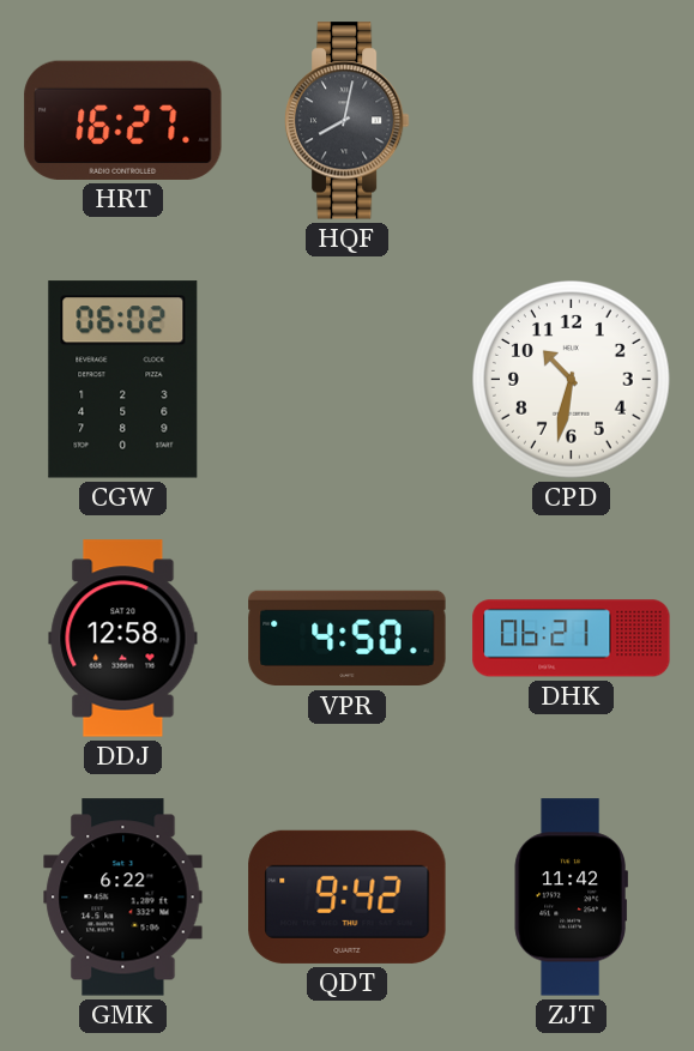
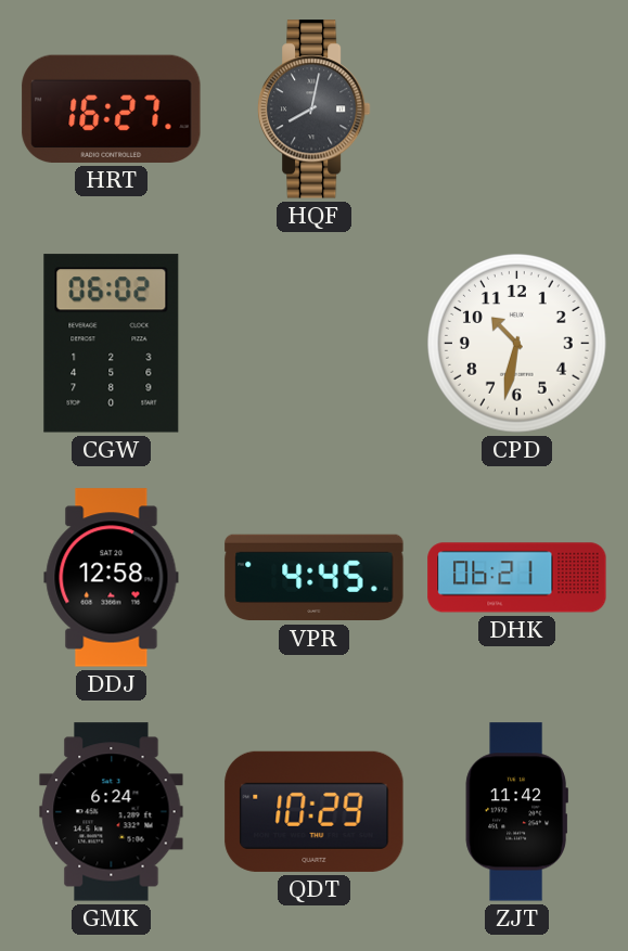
VPR: 4:50 -> 4:45
GMK: 6:22 -> 6:24
QDT: 9:42 -> 10:29
